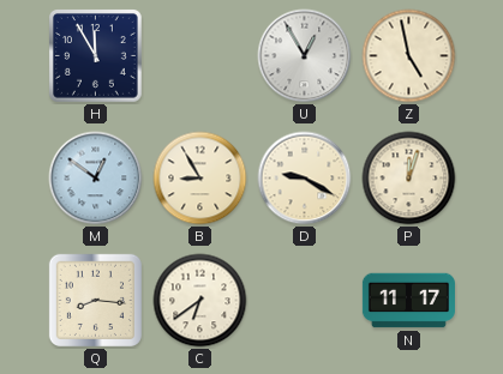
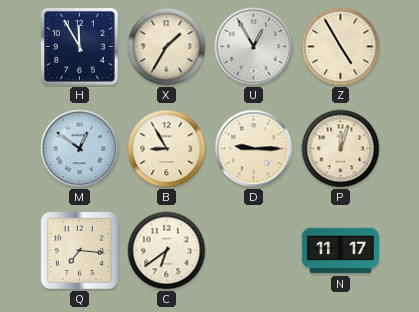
X: none -> 1:35
Z: 4:58 -> 4:55
D: 9:20 -> 9:15
Q: 8:16 -> 7:16
